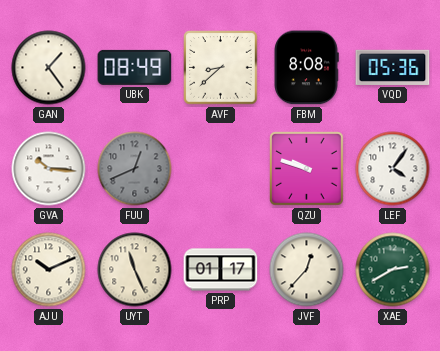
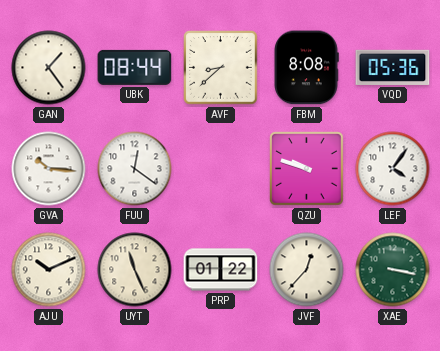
UBK: 08:49 -> 08:44
FUU: 12:41 -> 12:21
FUU dial: grey -> white
PRP: 01:17 -> 01:22
XAE: 2:40 -> 3:17
